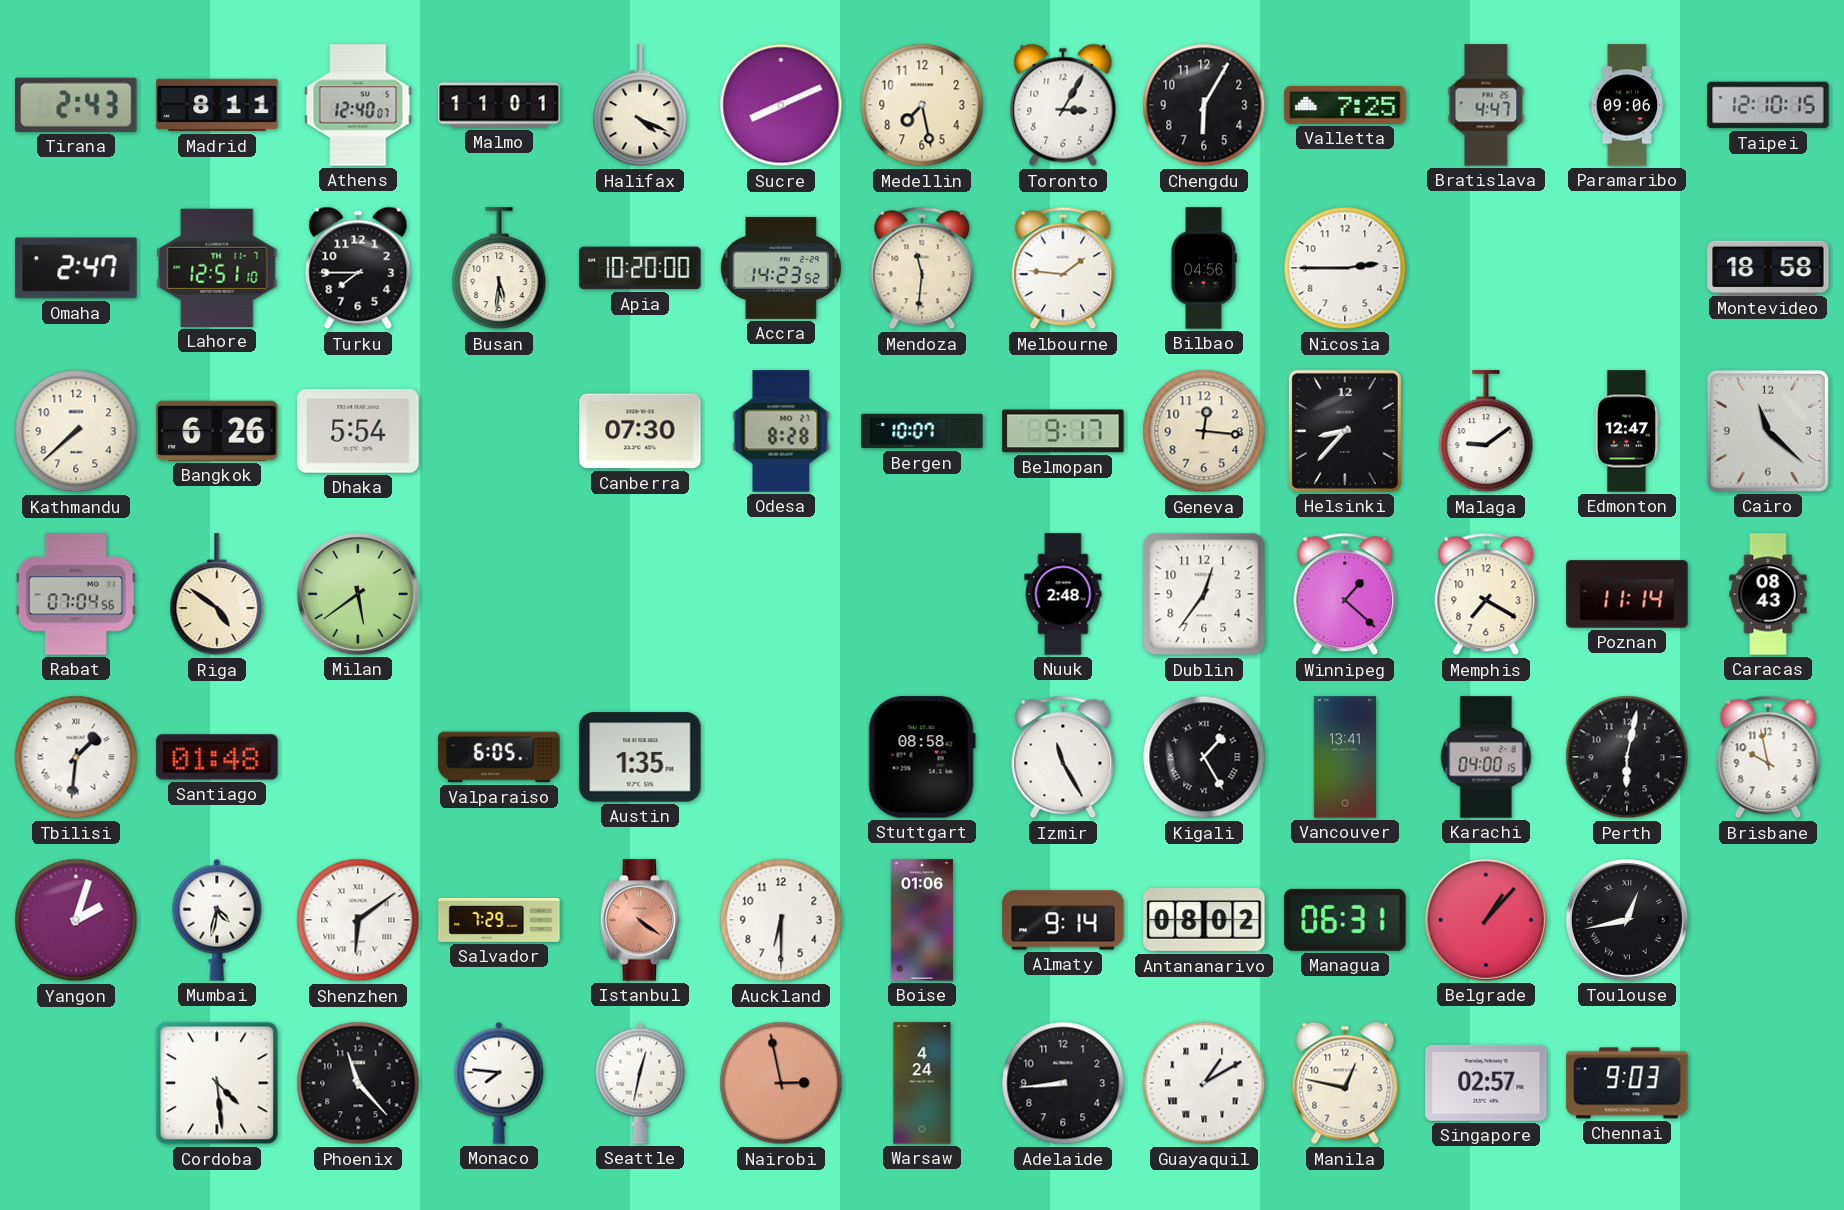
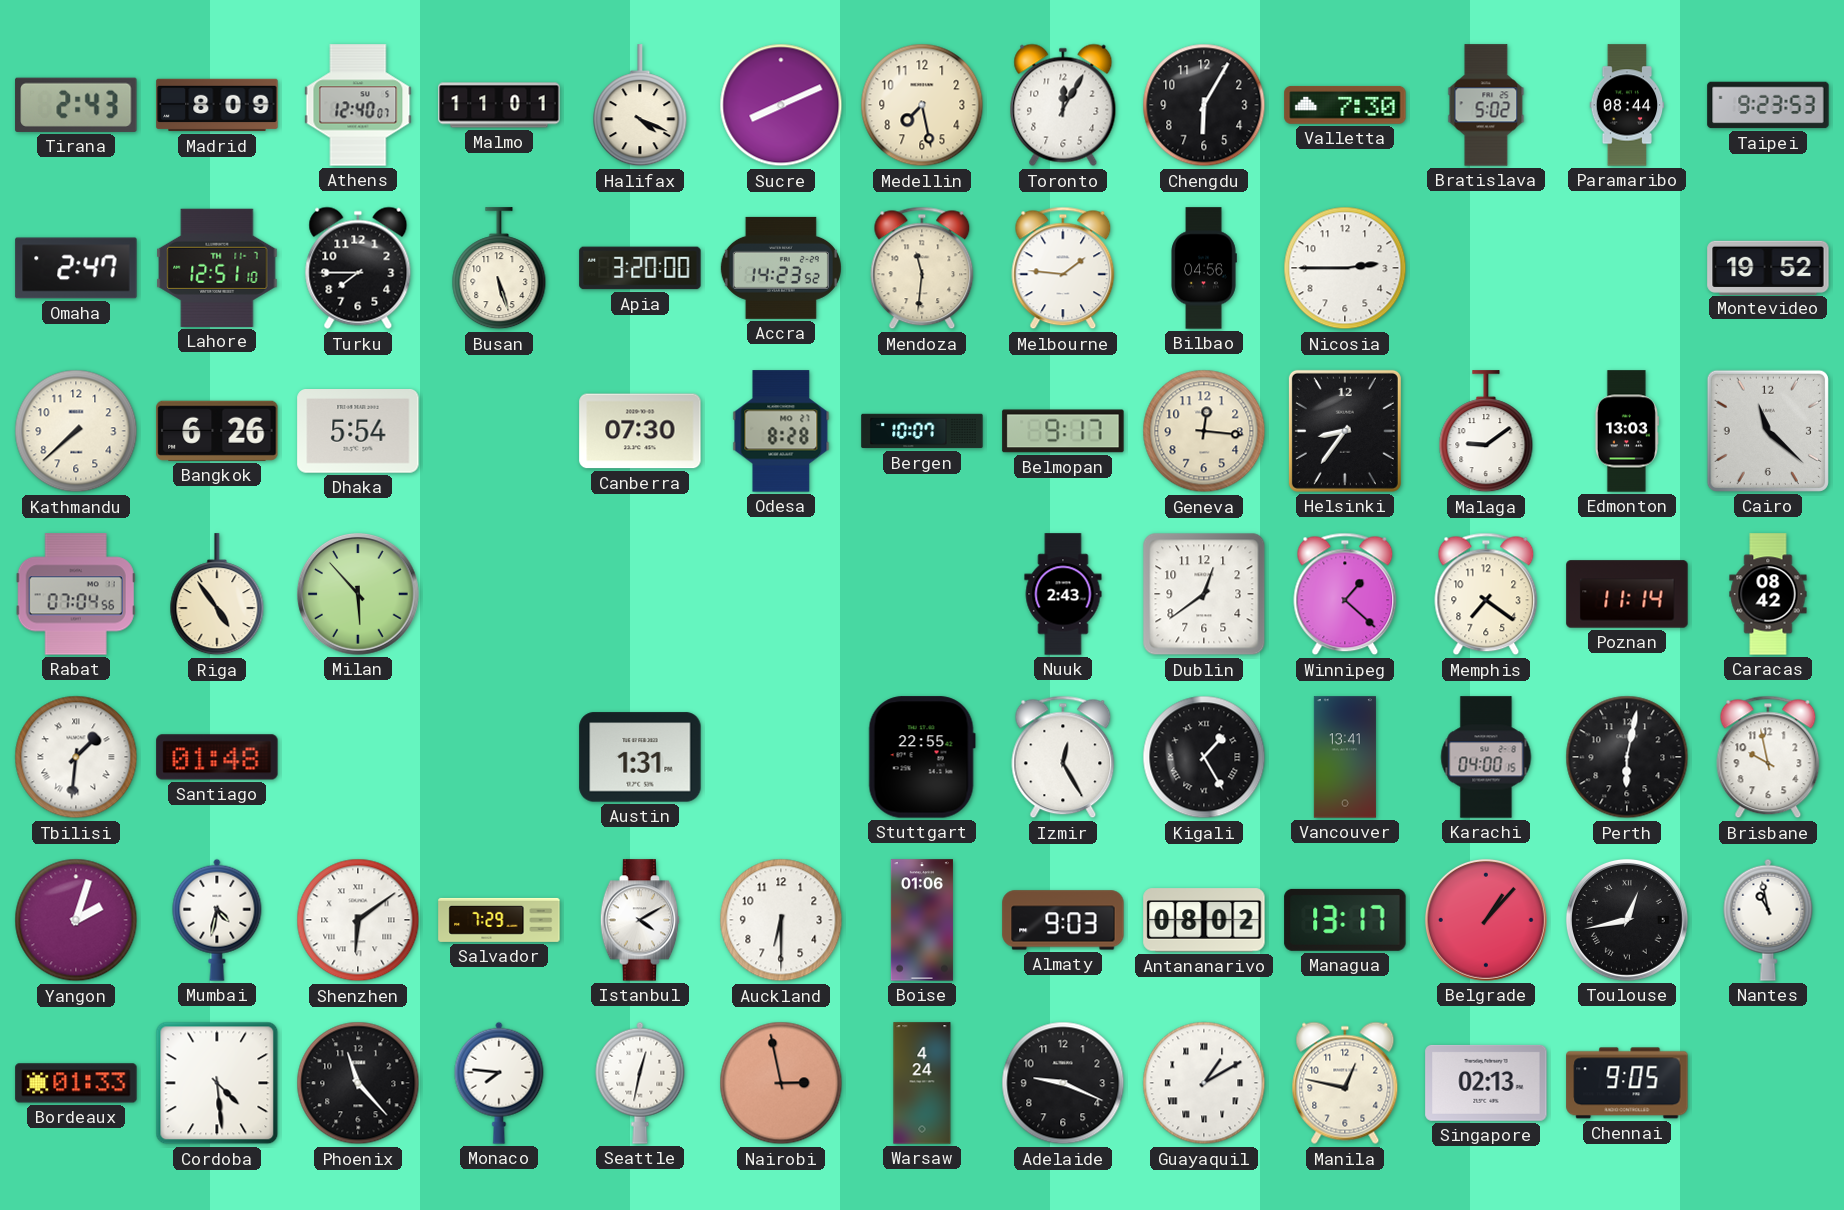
Madrid: 8:11 -> 8:09
Toronto: 3:05 -> 12:05
Valletta: 7:25 -> 7:30
Bratislava: 4:47 -> 5:02
Paramaribo: 09:06 -> 08:44
Taipei: 12:10 -> 9:23
Busan: 5:31 -> 5:27
Apia: 10:20 -> 3:20
Montevideo: 18:58 -> 19:52
Helsinki: 8:37 -> 8:36
Edmonton: 12:47 -> 13:03
Riga: 4:51 -> 4:54
Milan: 5:39 -> 5:53
Nuuk: 2:48 -> 2:43
Dublin: 12:36 -> 12:39
Memphis: 7:20 -> 7:21
Caracas: 08:43 -> 08:42
Valparaiso: 6:05 -> none
Austin: 1:35 -> 1:31
Stuttgart: 08:58 -> 22:55
Izmir: 11:25 -> 12:25
Istanbul: 4:21 -> 4:10
Istanbul dial: salmon -> white
Almaty: 9:14 -> 9:03
Managua: 06:31 -> 13:17
Nantes: none -> 10:58
Bordeaux: none -> 01:33
Adelaide: 8:44 -> 9:19
Singapore: 02:57 -> 02:13
Chennai: 9:03 -> 9:05
